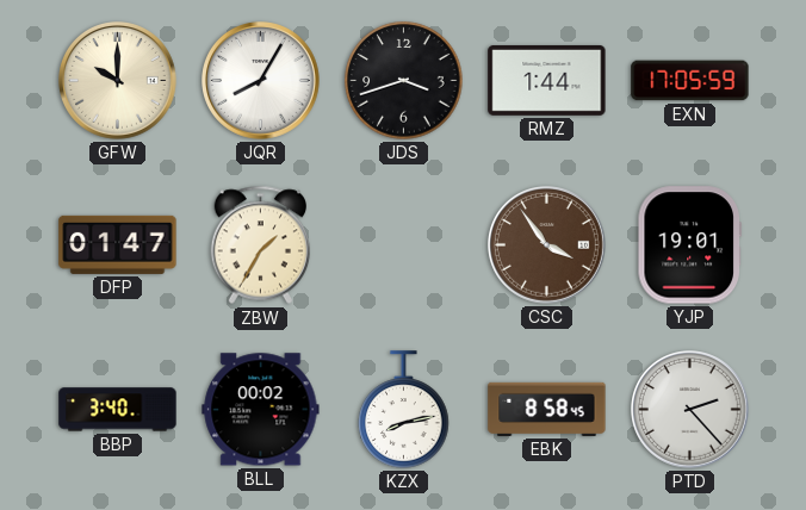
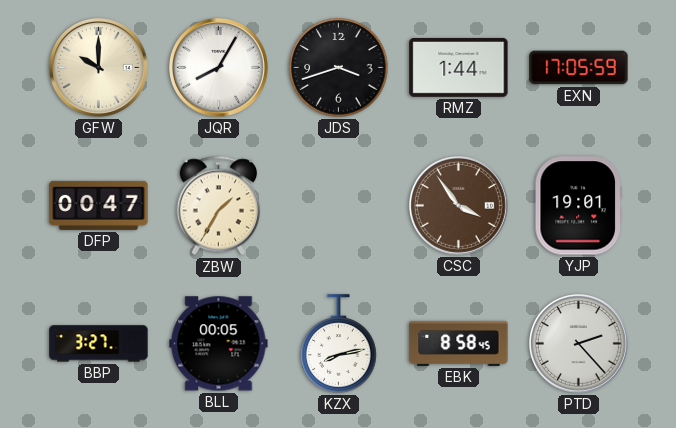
DFP: 01:47 -> 00:47
BBP: 3:40 -> 3:27
BLL: 00:02 -> 00:05
